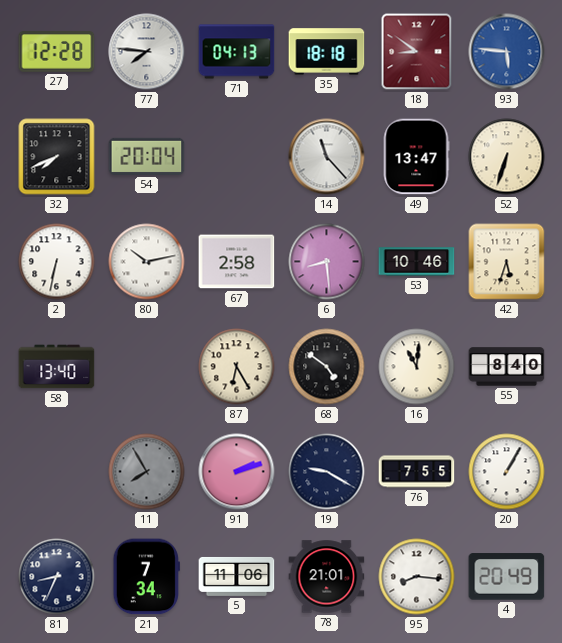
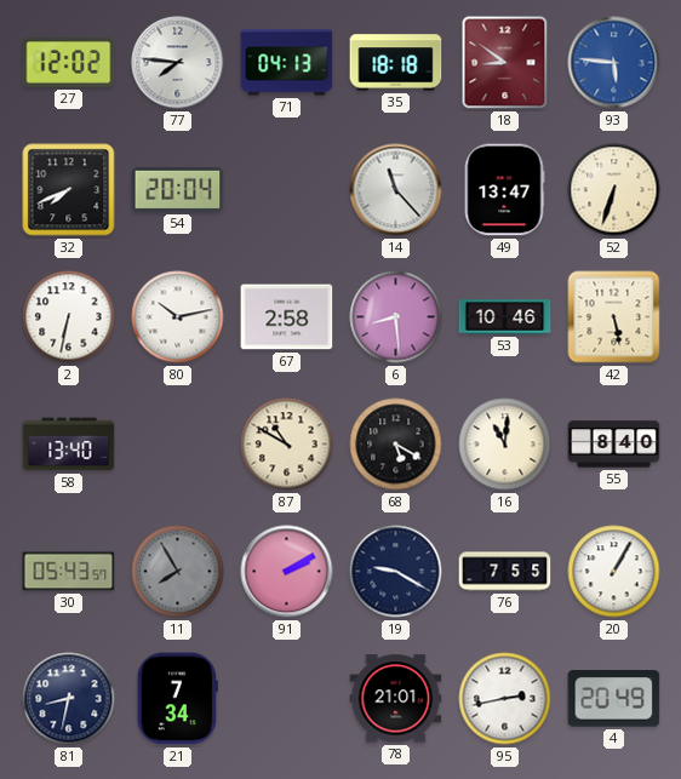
27: 12:28 -> 12:02
42: 5:33 -> 5:28
87: 6:25 -> 10:50
68: 4:51 -> 5:20
30: none -> 05:43
91: 2:12 -> 2:10
81: 8:34 -> 8:32
5: 11:06 -> none
95: 8:16 -> 2:43
